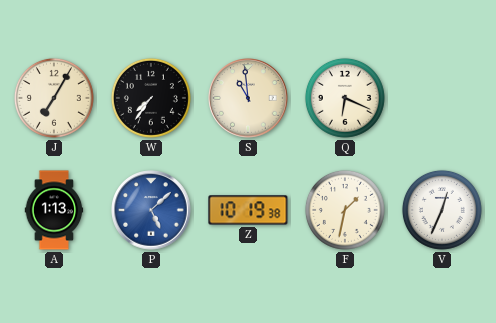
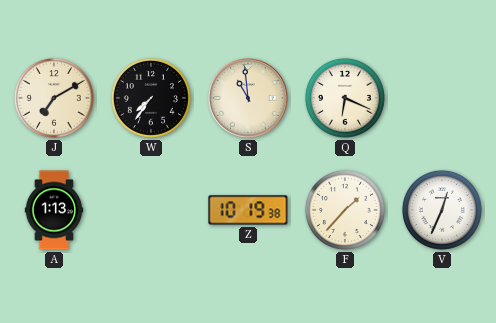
J: 7:05 -> 7:10
P: 5:08 -> none
F: 1:32 -> 1:37
